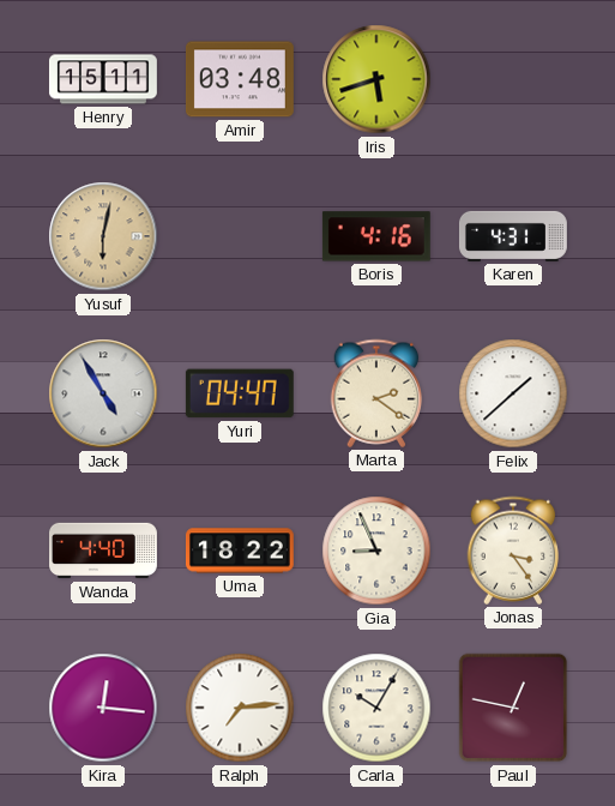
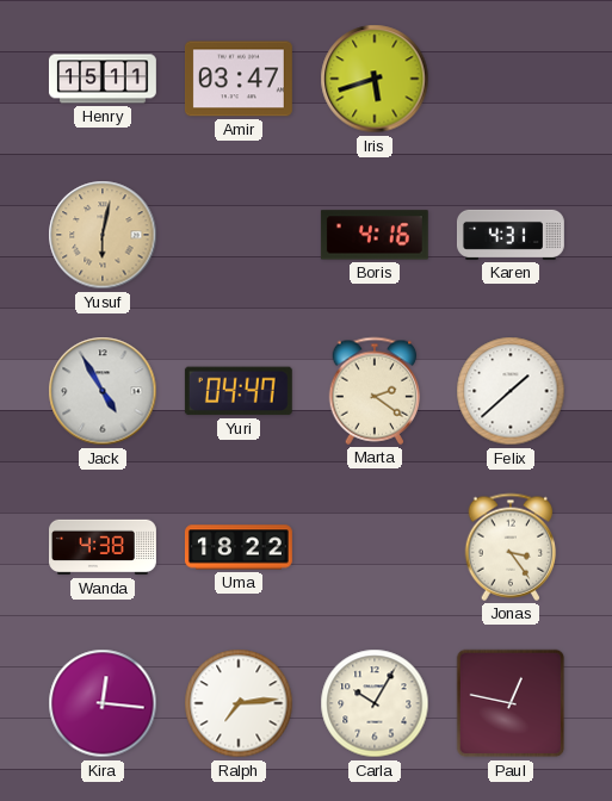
Amir: 03:48 -> 03:47
Wanda: 4:40 -> 4:38
Gia: 8:56 -> none
